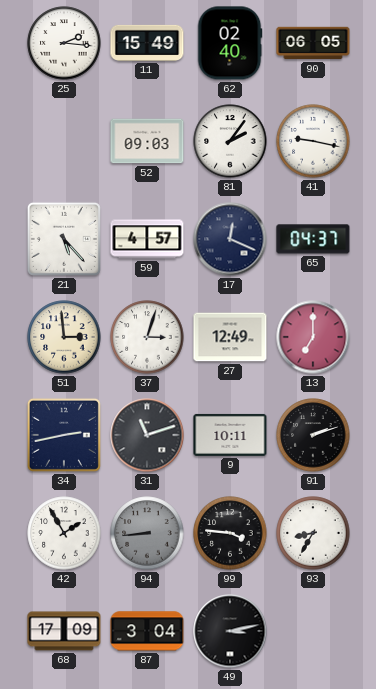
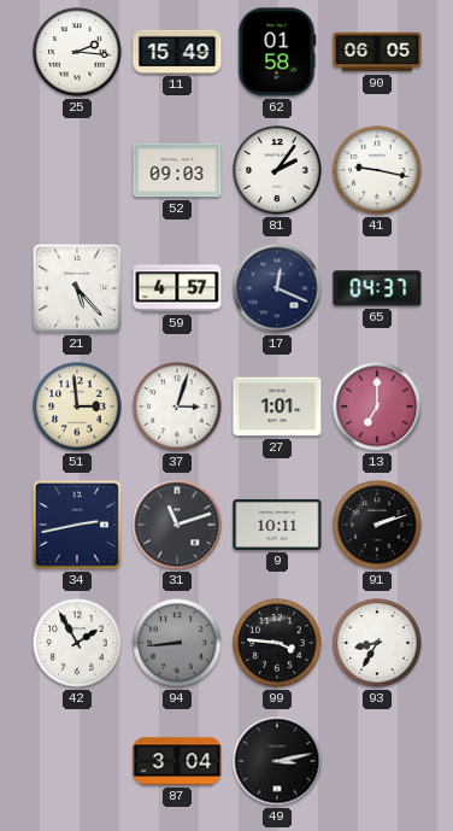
62: 02:40 -> 01:58
27: 12:49 -> 1:01
68: 17:09 -> none
